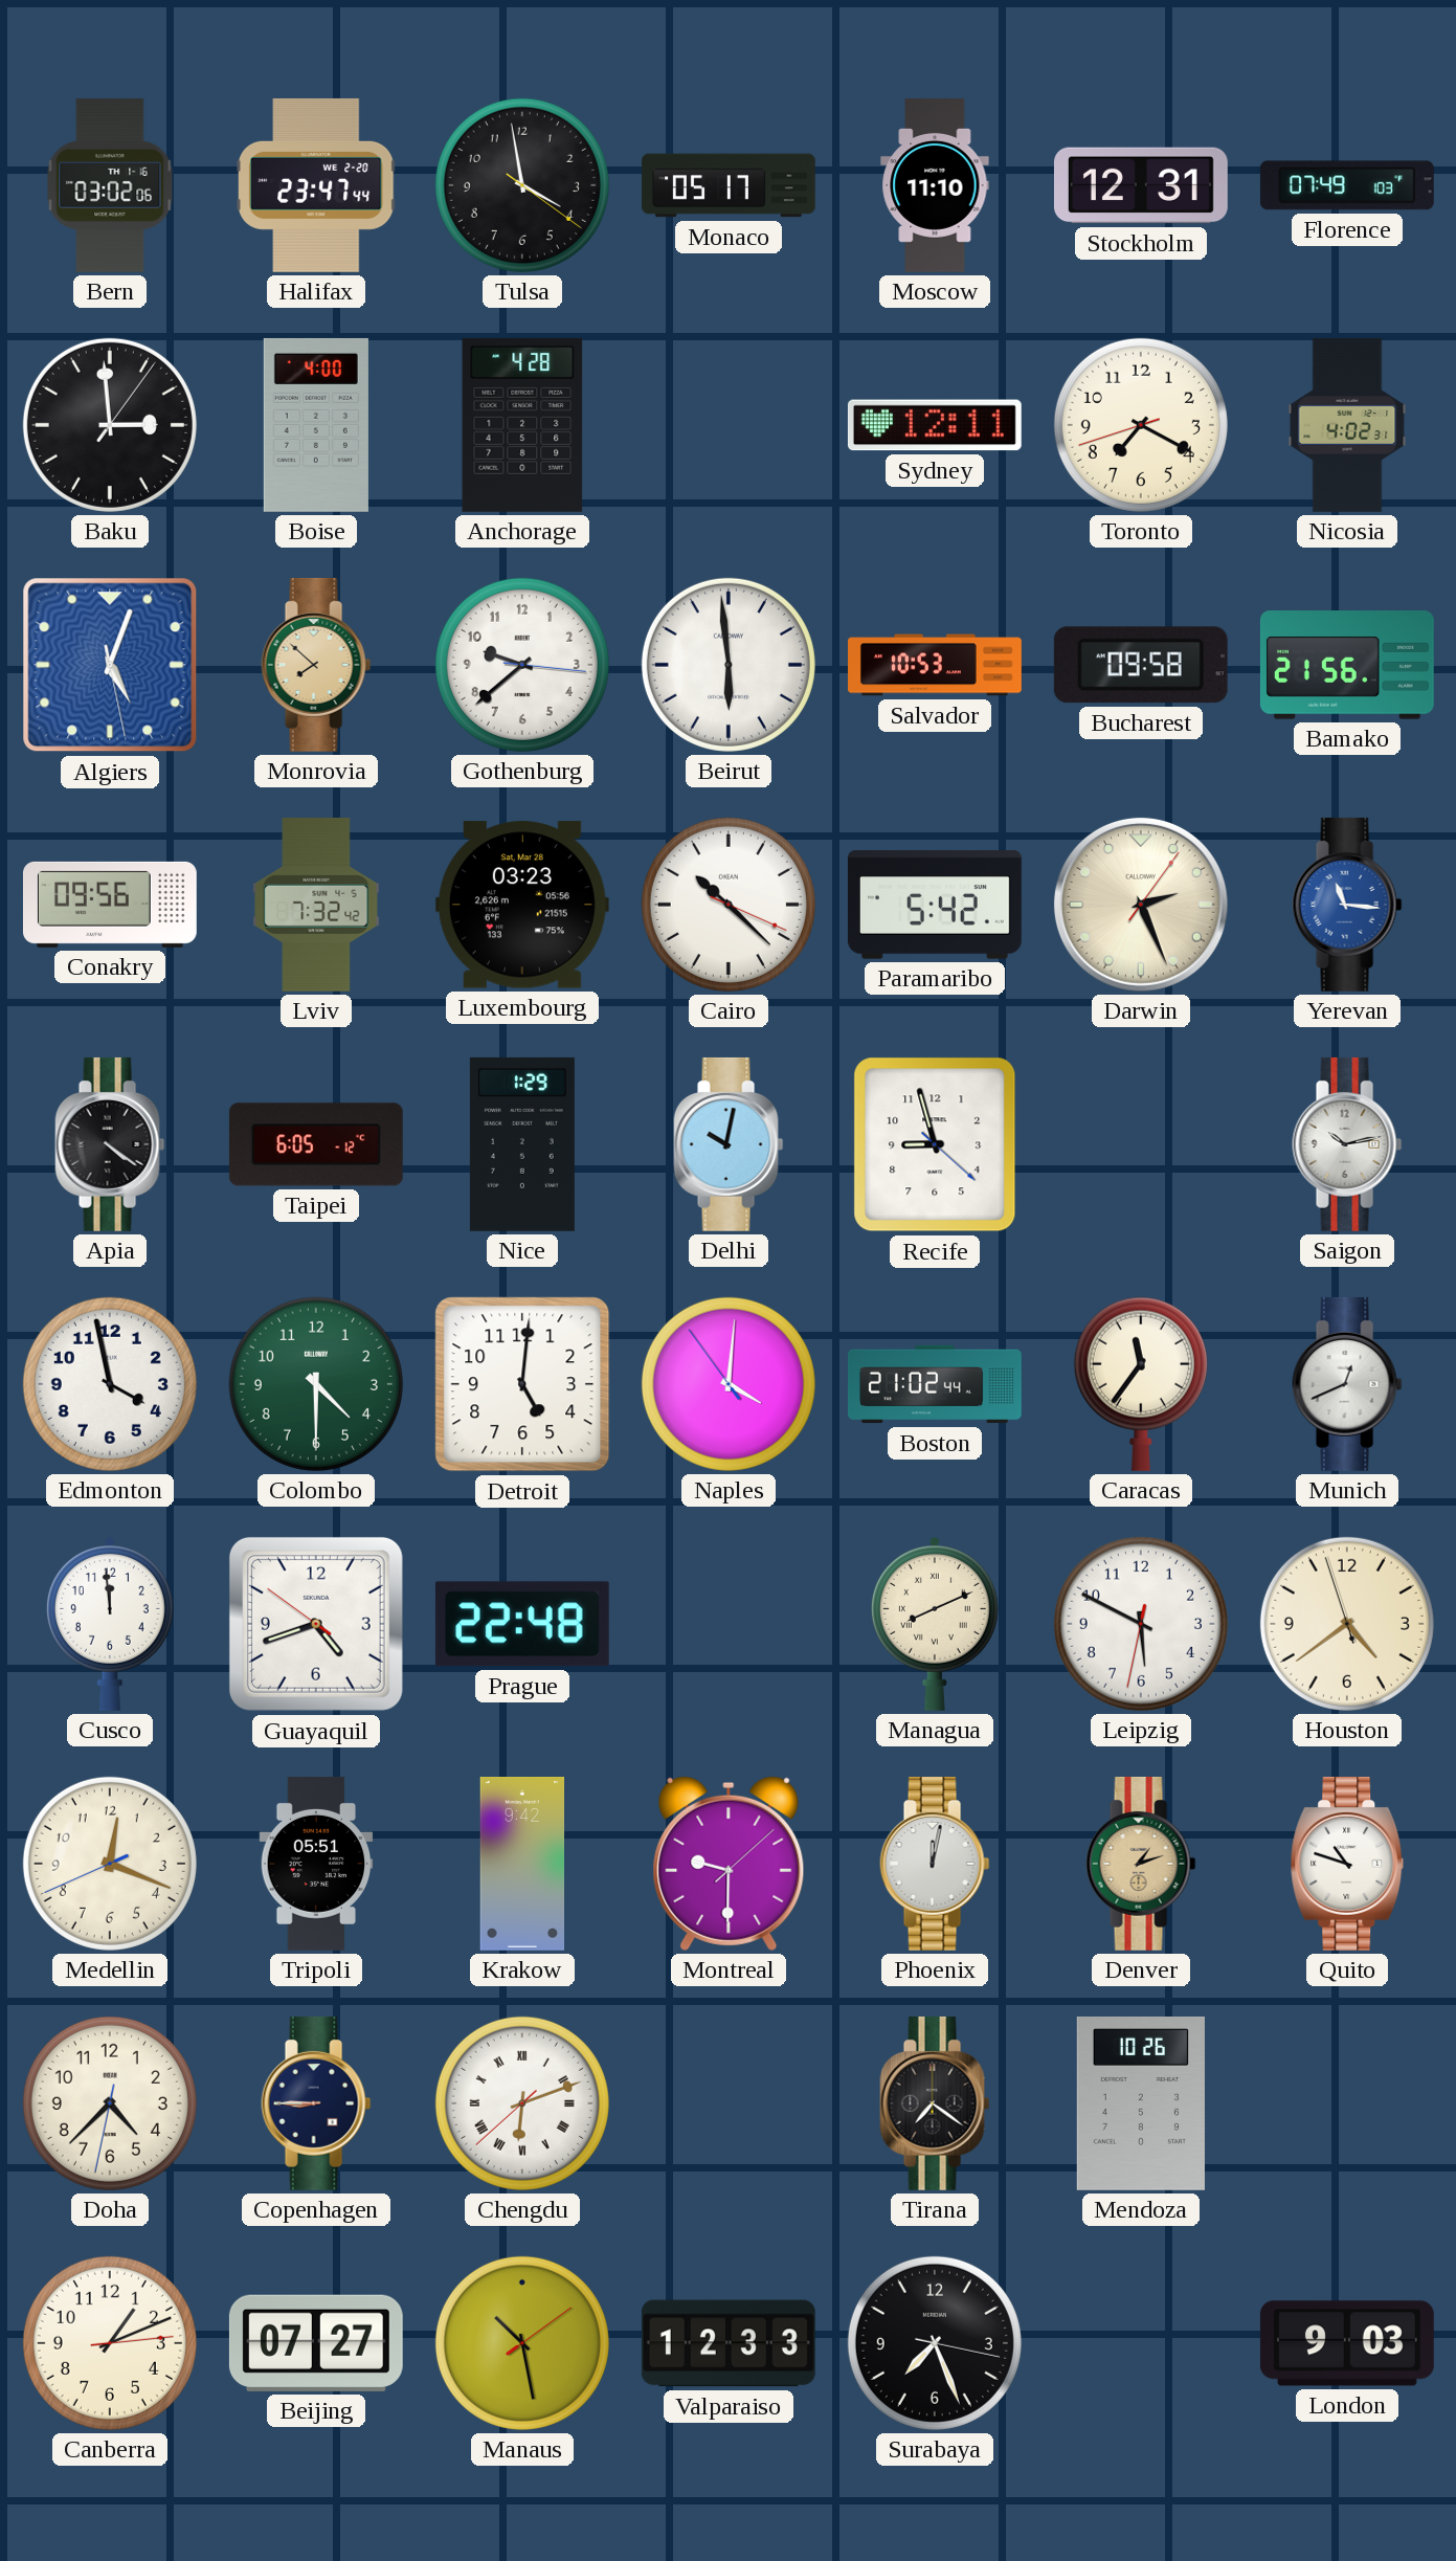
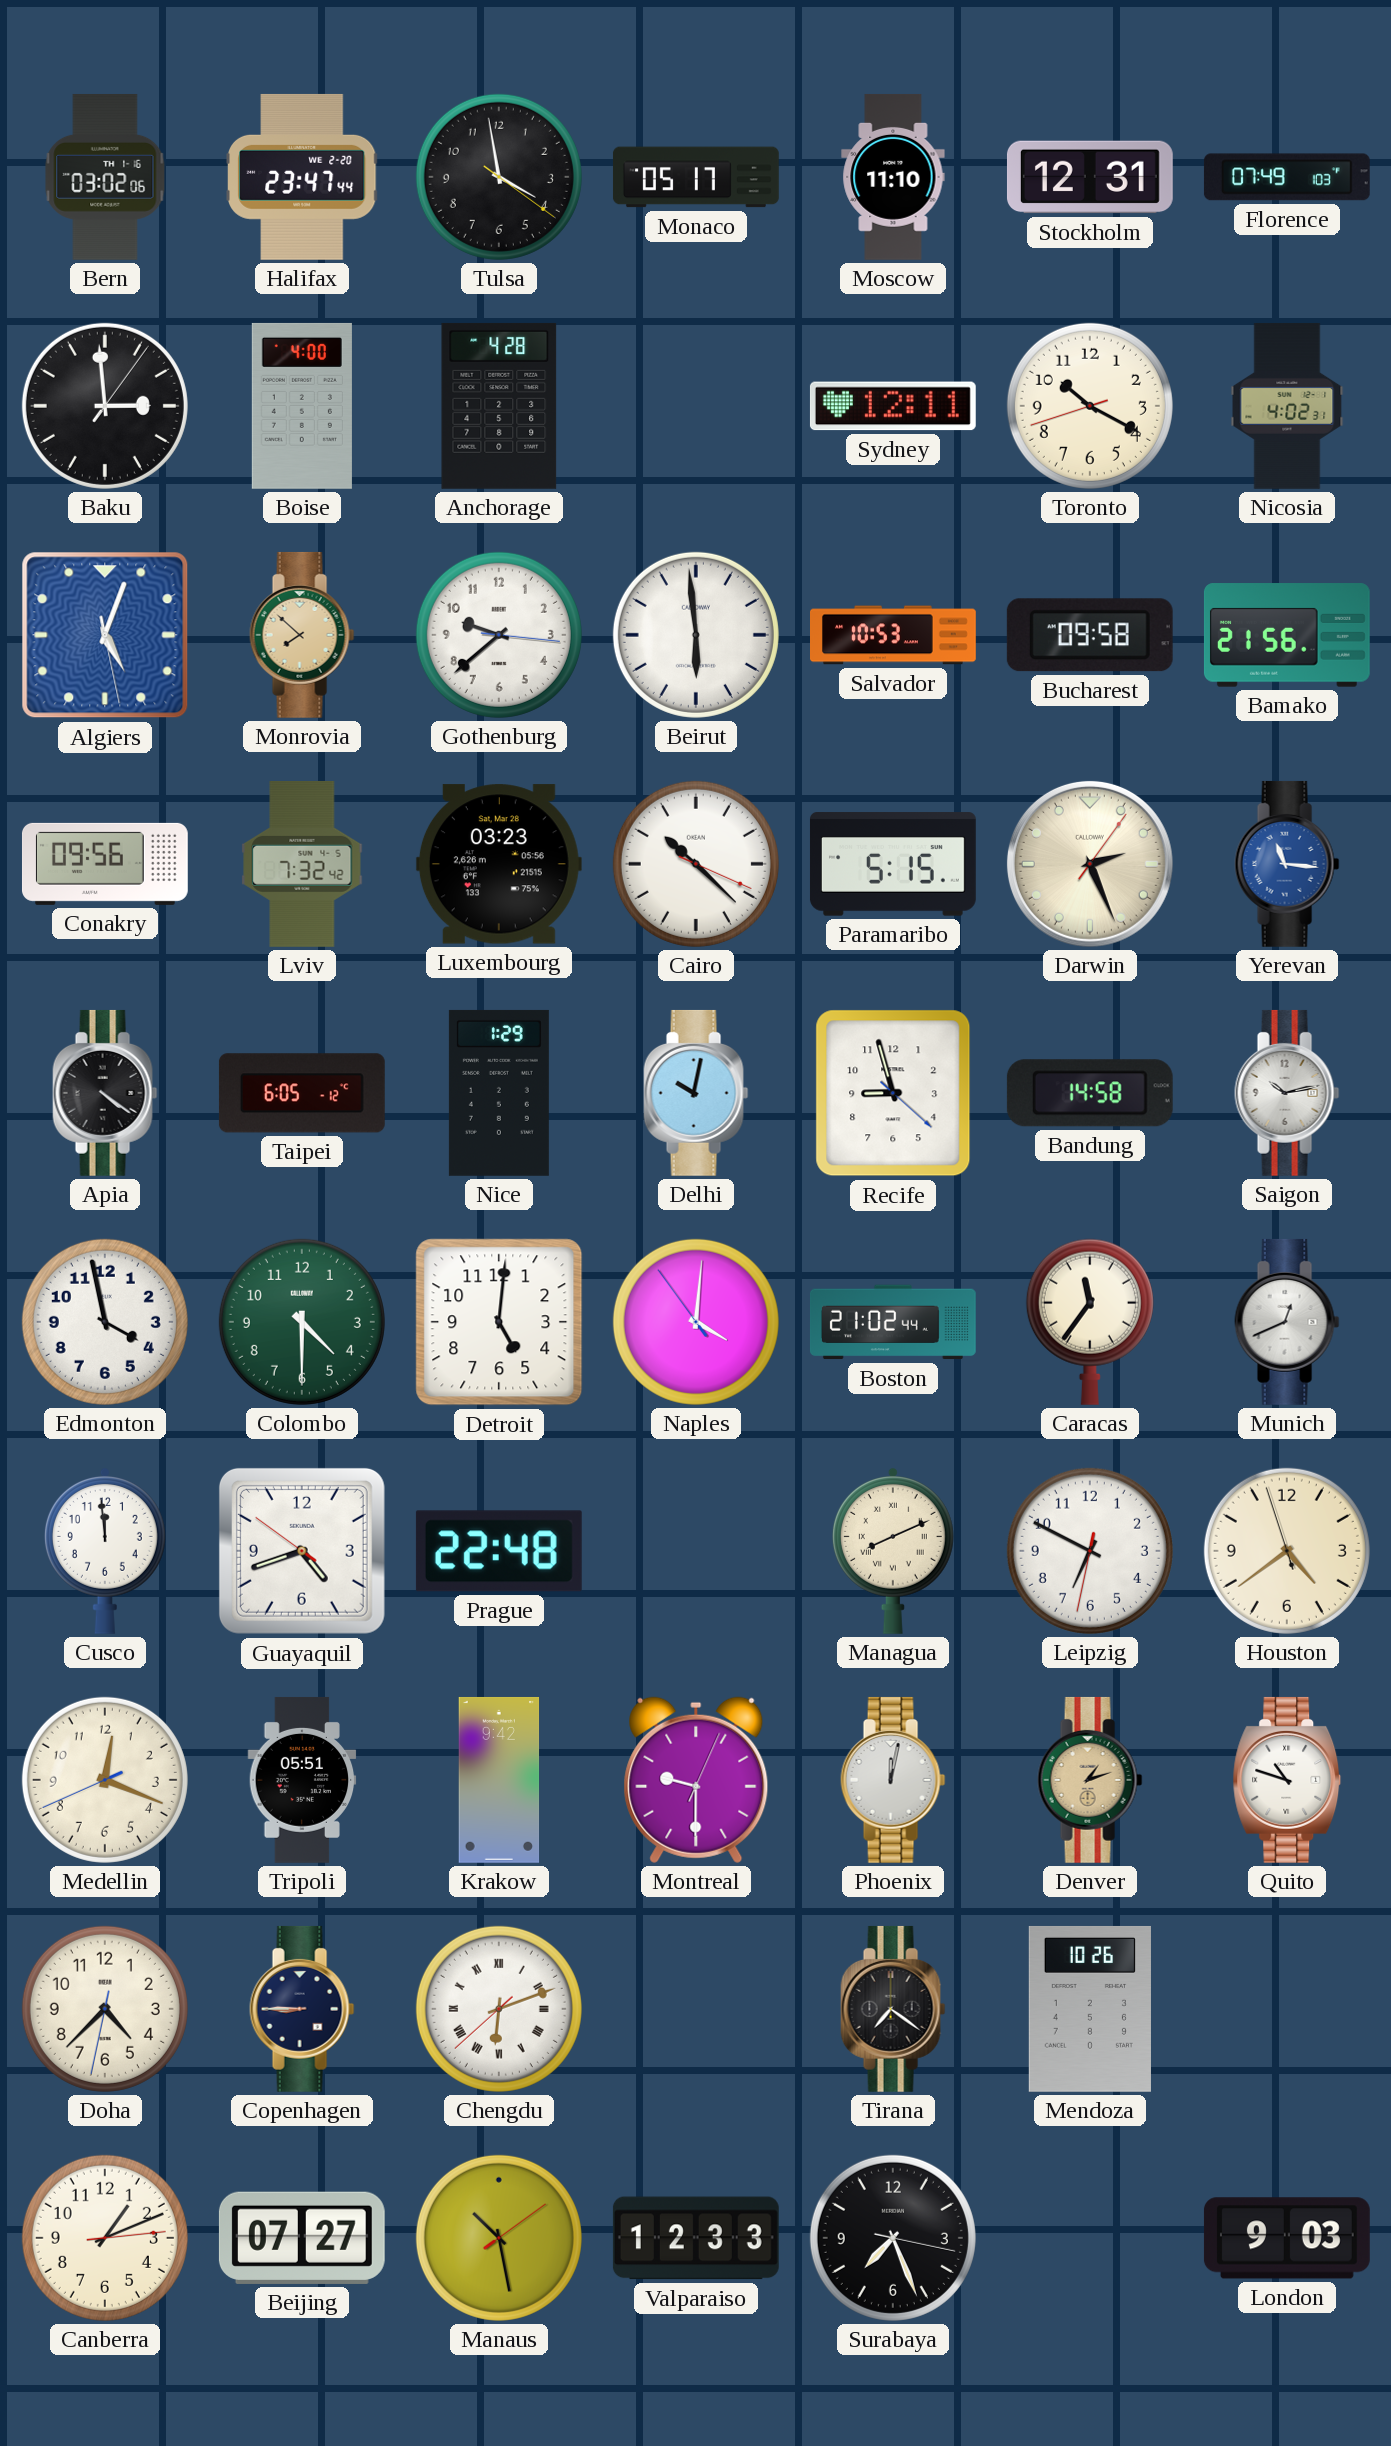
Toronto: 7:19 -> 10:19
Paramaribo: 5:42 -> 5:15
Bandung: none -> 14:58
Leipzig: 5:49 -> 6:49
Montreal: 9:30:08 -> 9:30:04
